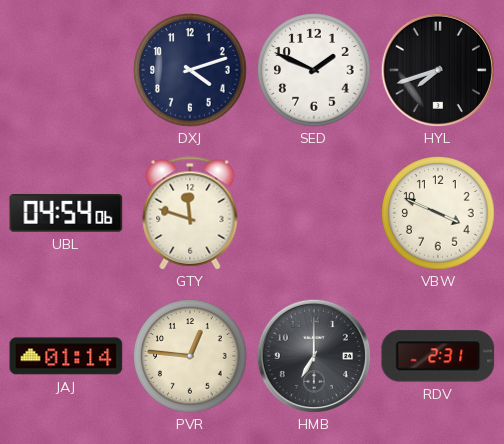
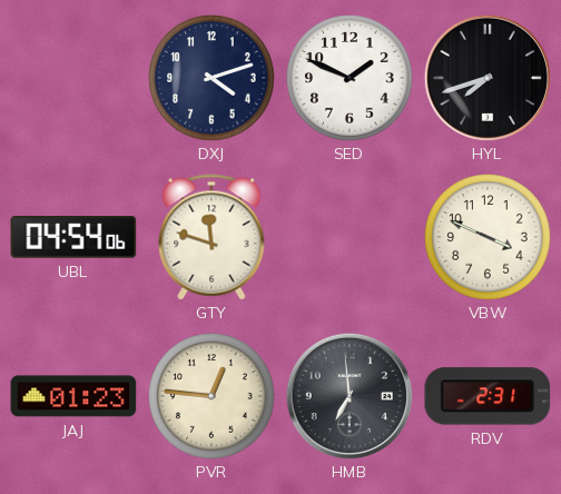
JAJ: 01:14 -> 01:23
HMB: 7:00 -> 6:59
